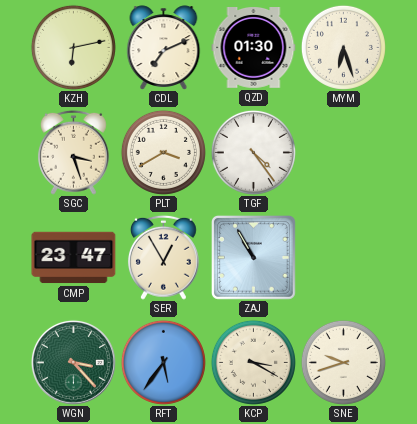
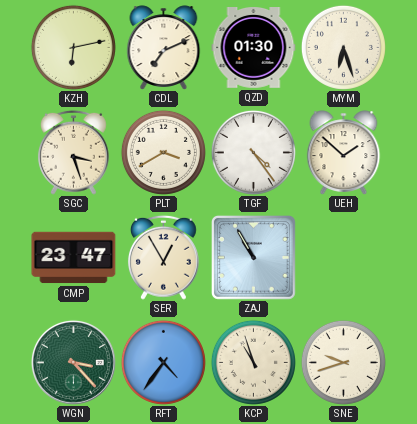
UEH: none -> 1:52
RFT: 5:36 -> 4:36
KCP: 3:20 -> 10:57
